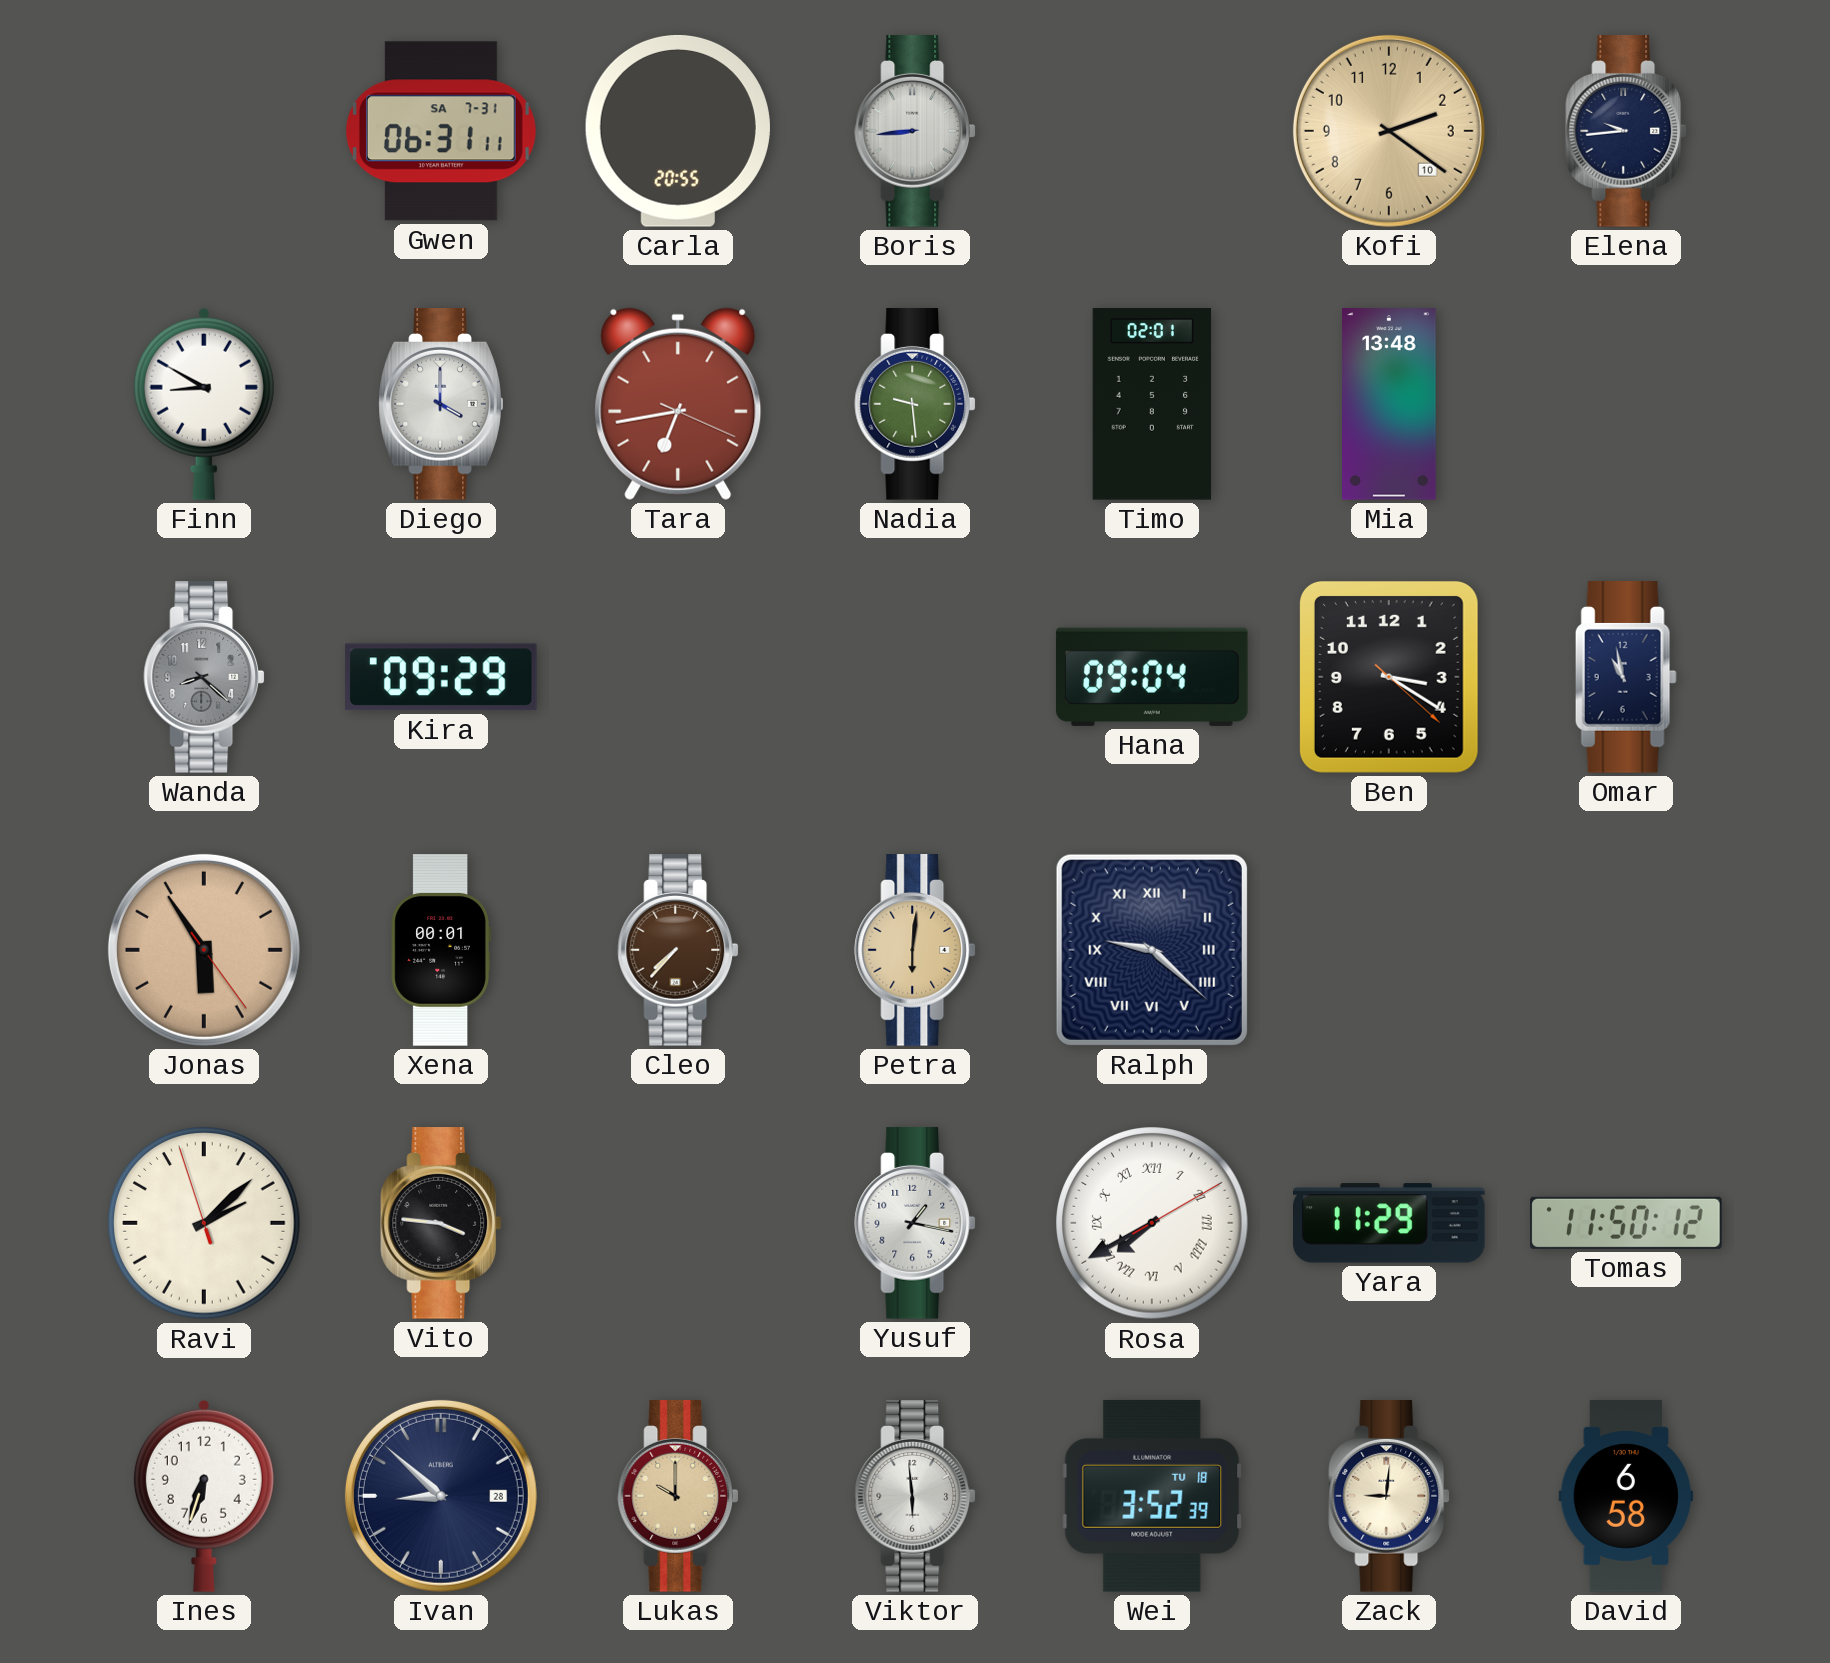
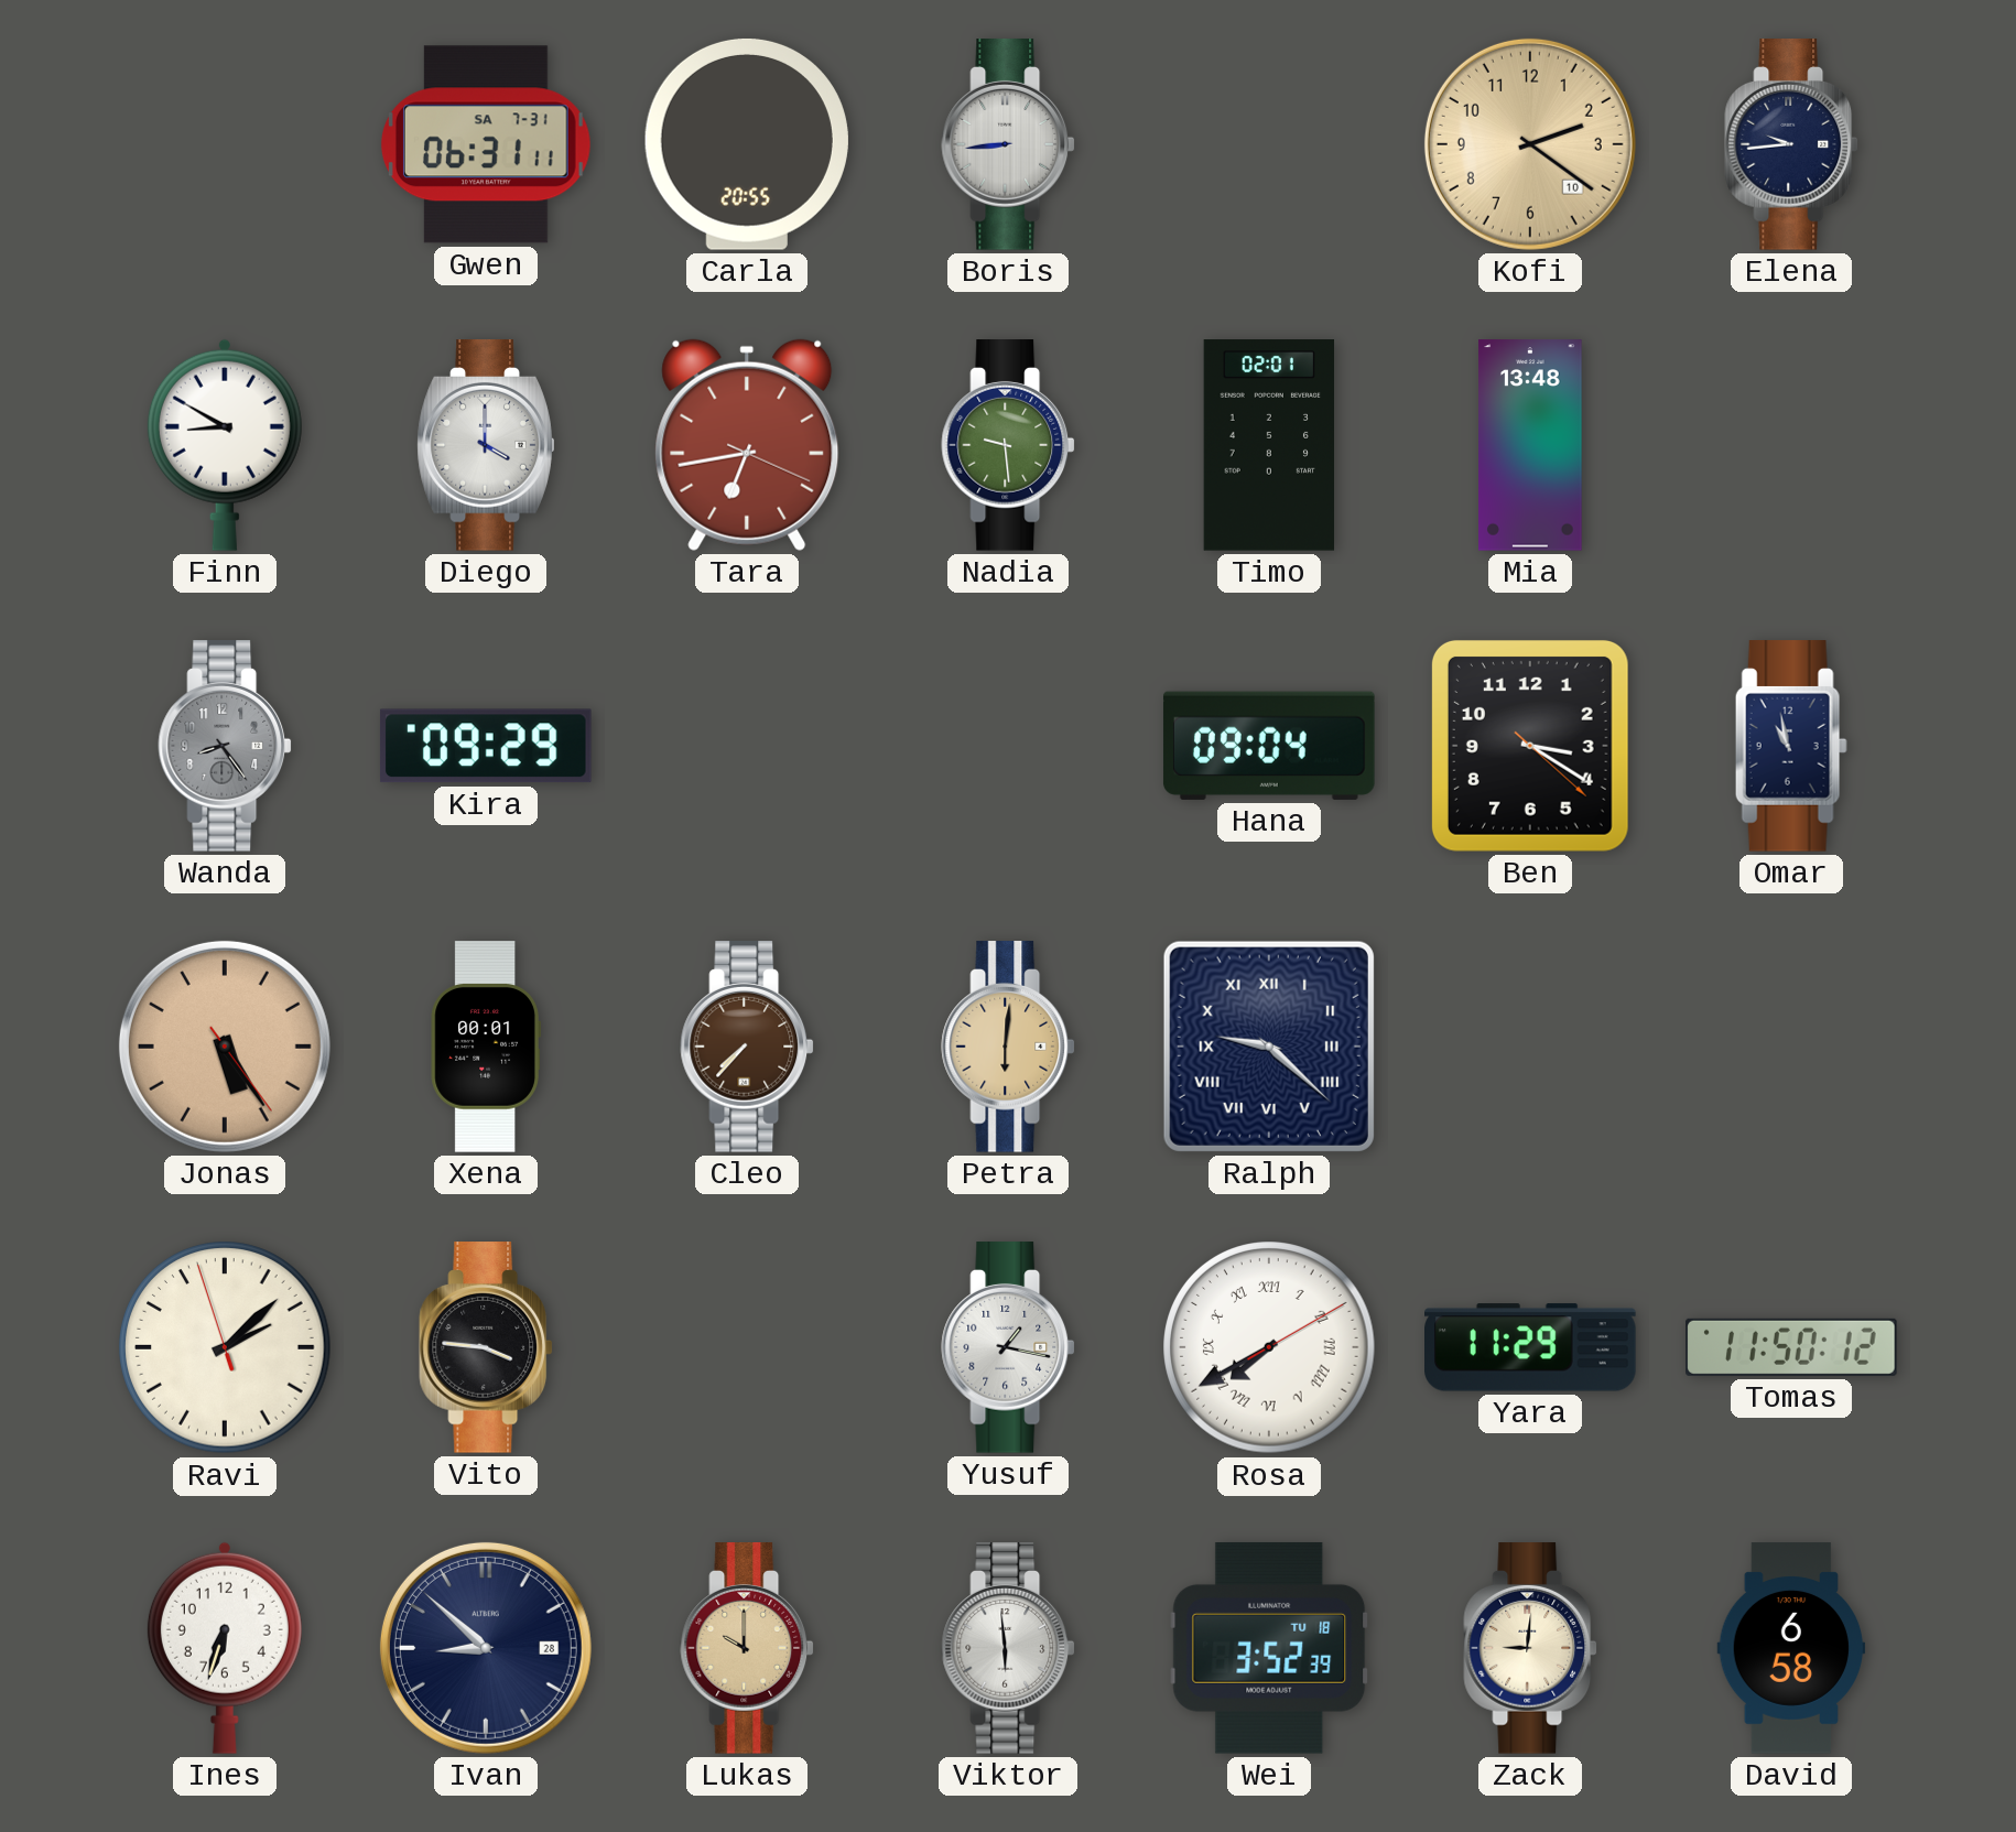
Wanda: 8:22 -> 8:24
Jonas: 5:54 -> 5:24
